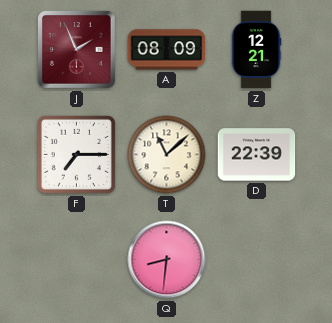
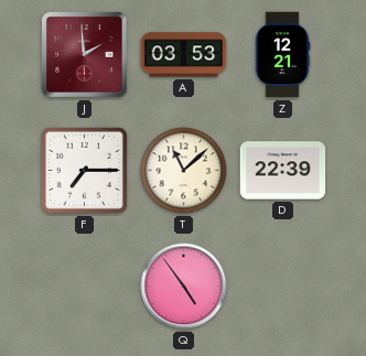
J: 1:56 -> 1:59
A: 08:09 -> 03:53
Q: 8:31 -> 4:54
